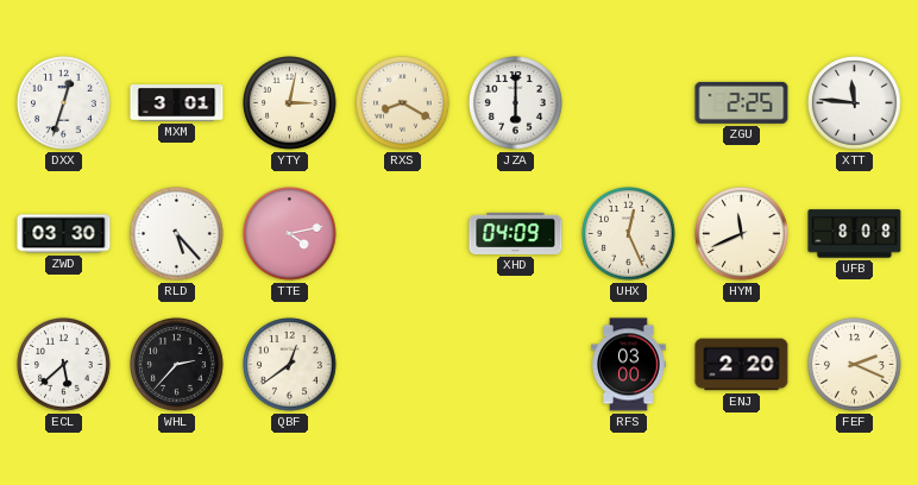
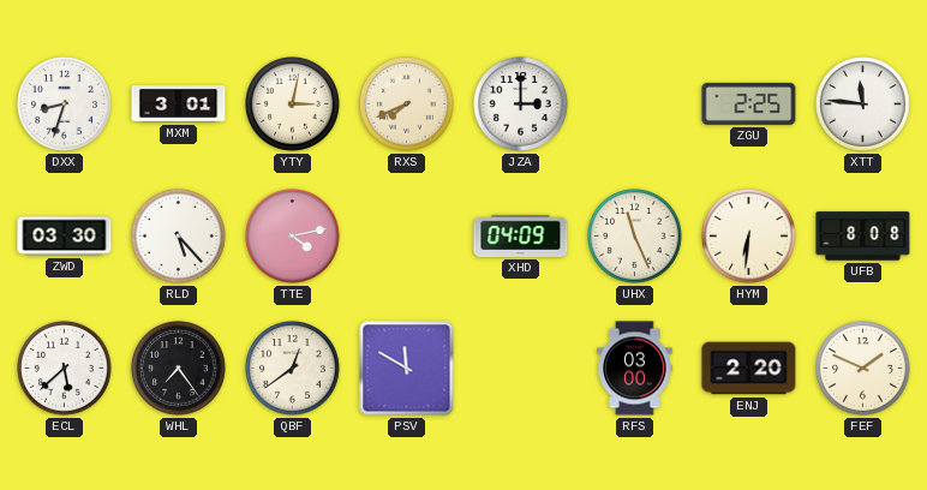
DXX: 12:33 -> 8:33
RXS: 8:20 -> 7:41
JZA: 6:00 -> 3:00
UHX: 12:26 -> 11:26
HYM: 11:41 -> 6:31
WHL: 2:37 -> 7:24
PSV: none -> 11:50
FEF: 2:19 -> 1:49
